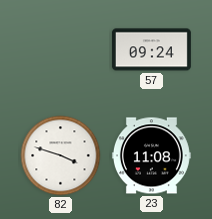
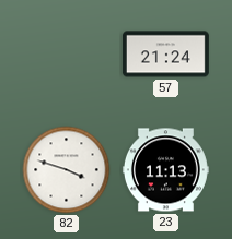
57: 09:24 -> 21:24
23: 11:08 -> 11:13
